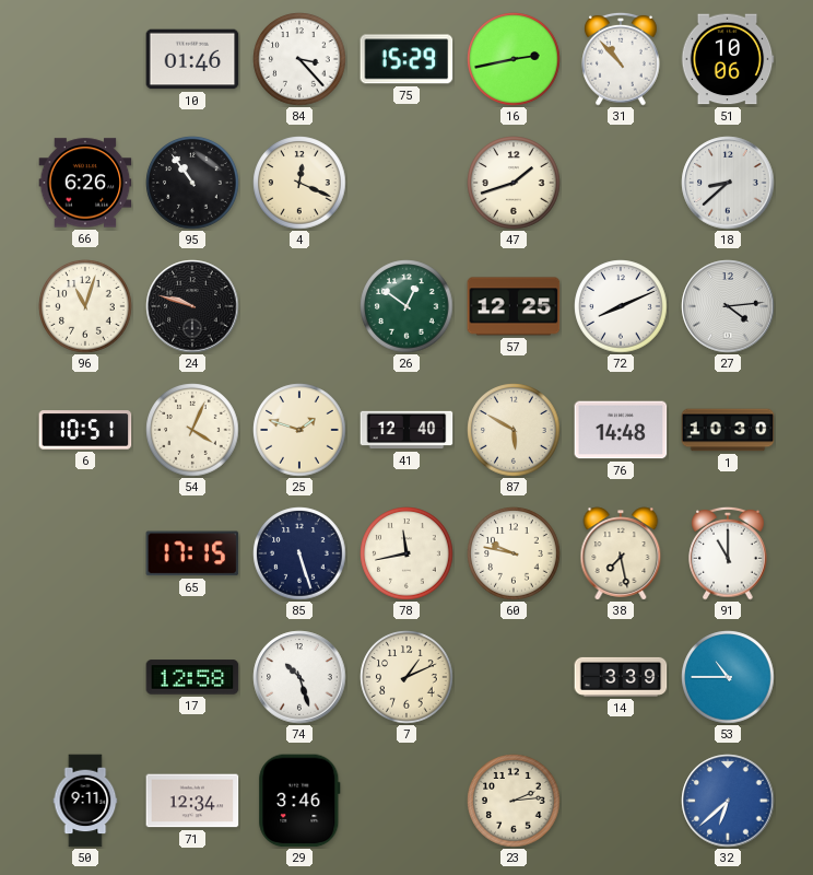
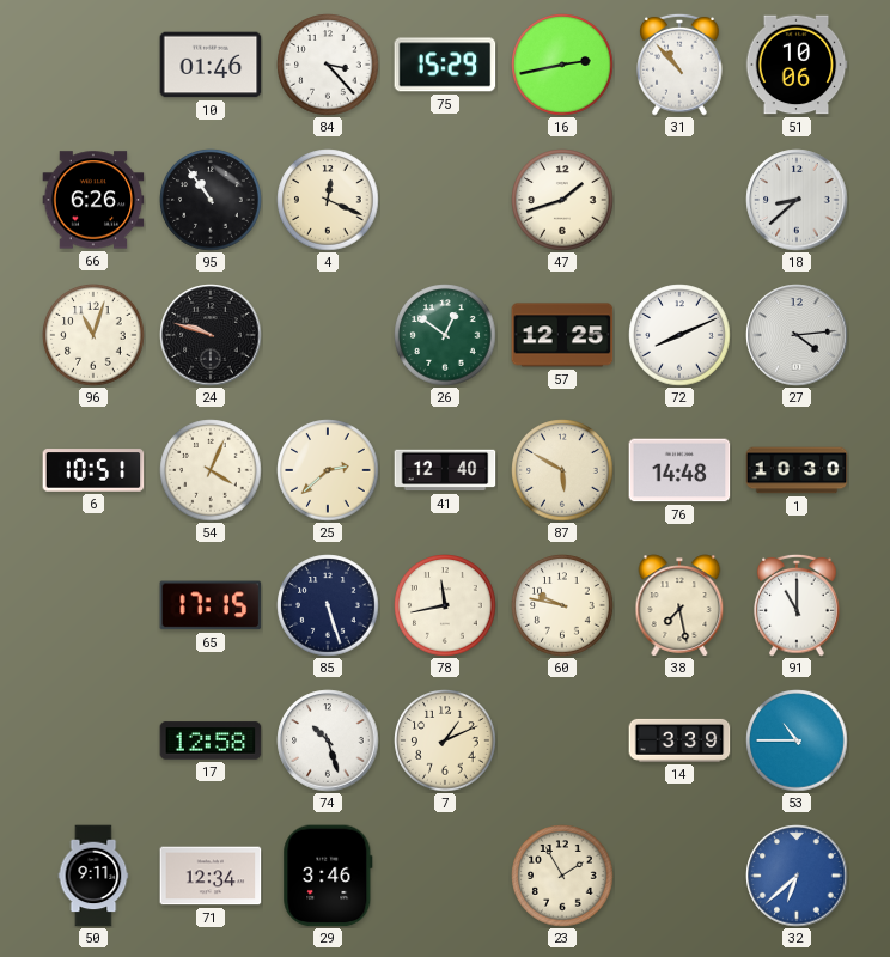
25: 1:48 -> 2:38
23: 2:14 -> 1:55
